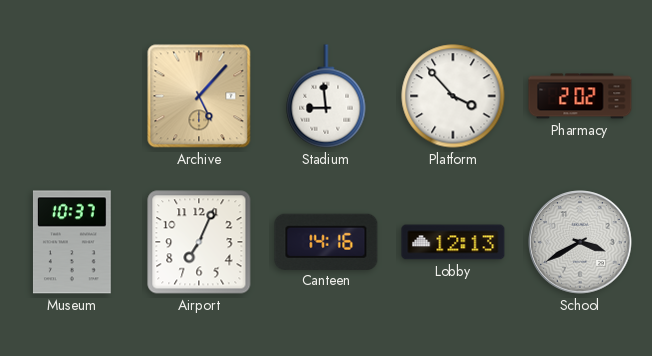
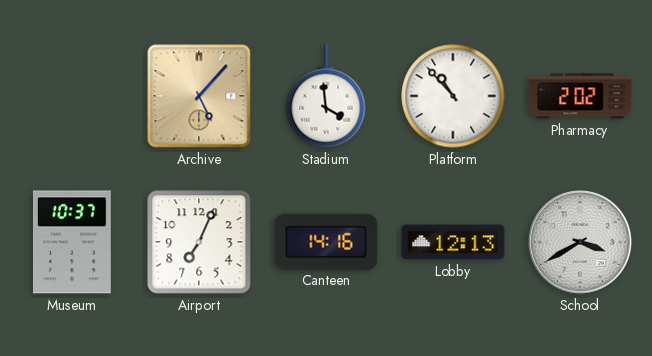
Stadium: 8:59 -> 3:59
Platform: 3:53 -> 10:53
